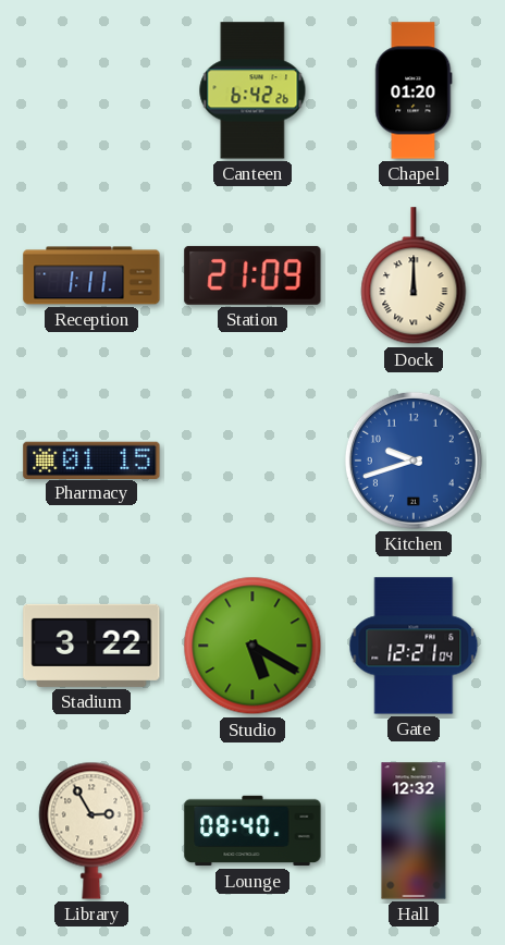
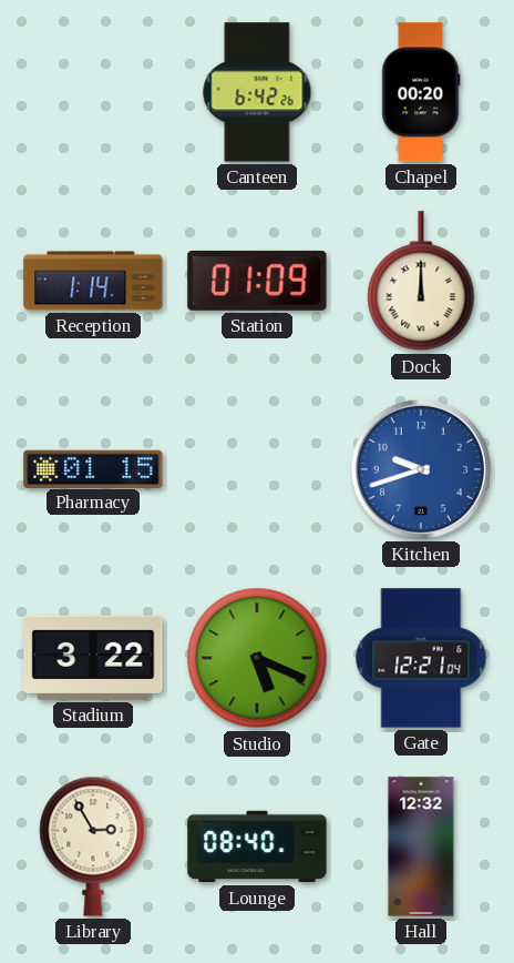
Chapel: 01:20 -> 00:20
Reception: 1:11 -> 1:14
Station: 21:09 -> 01:09
Studio: 5:20 -> 5:19
